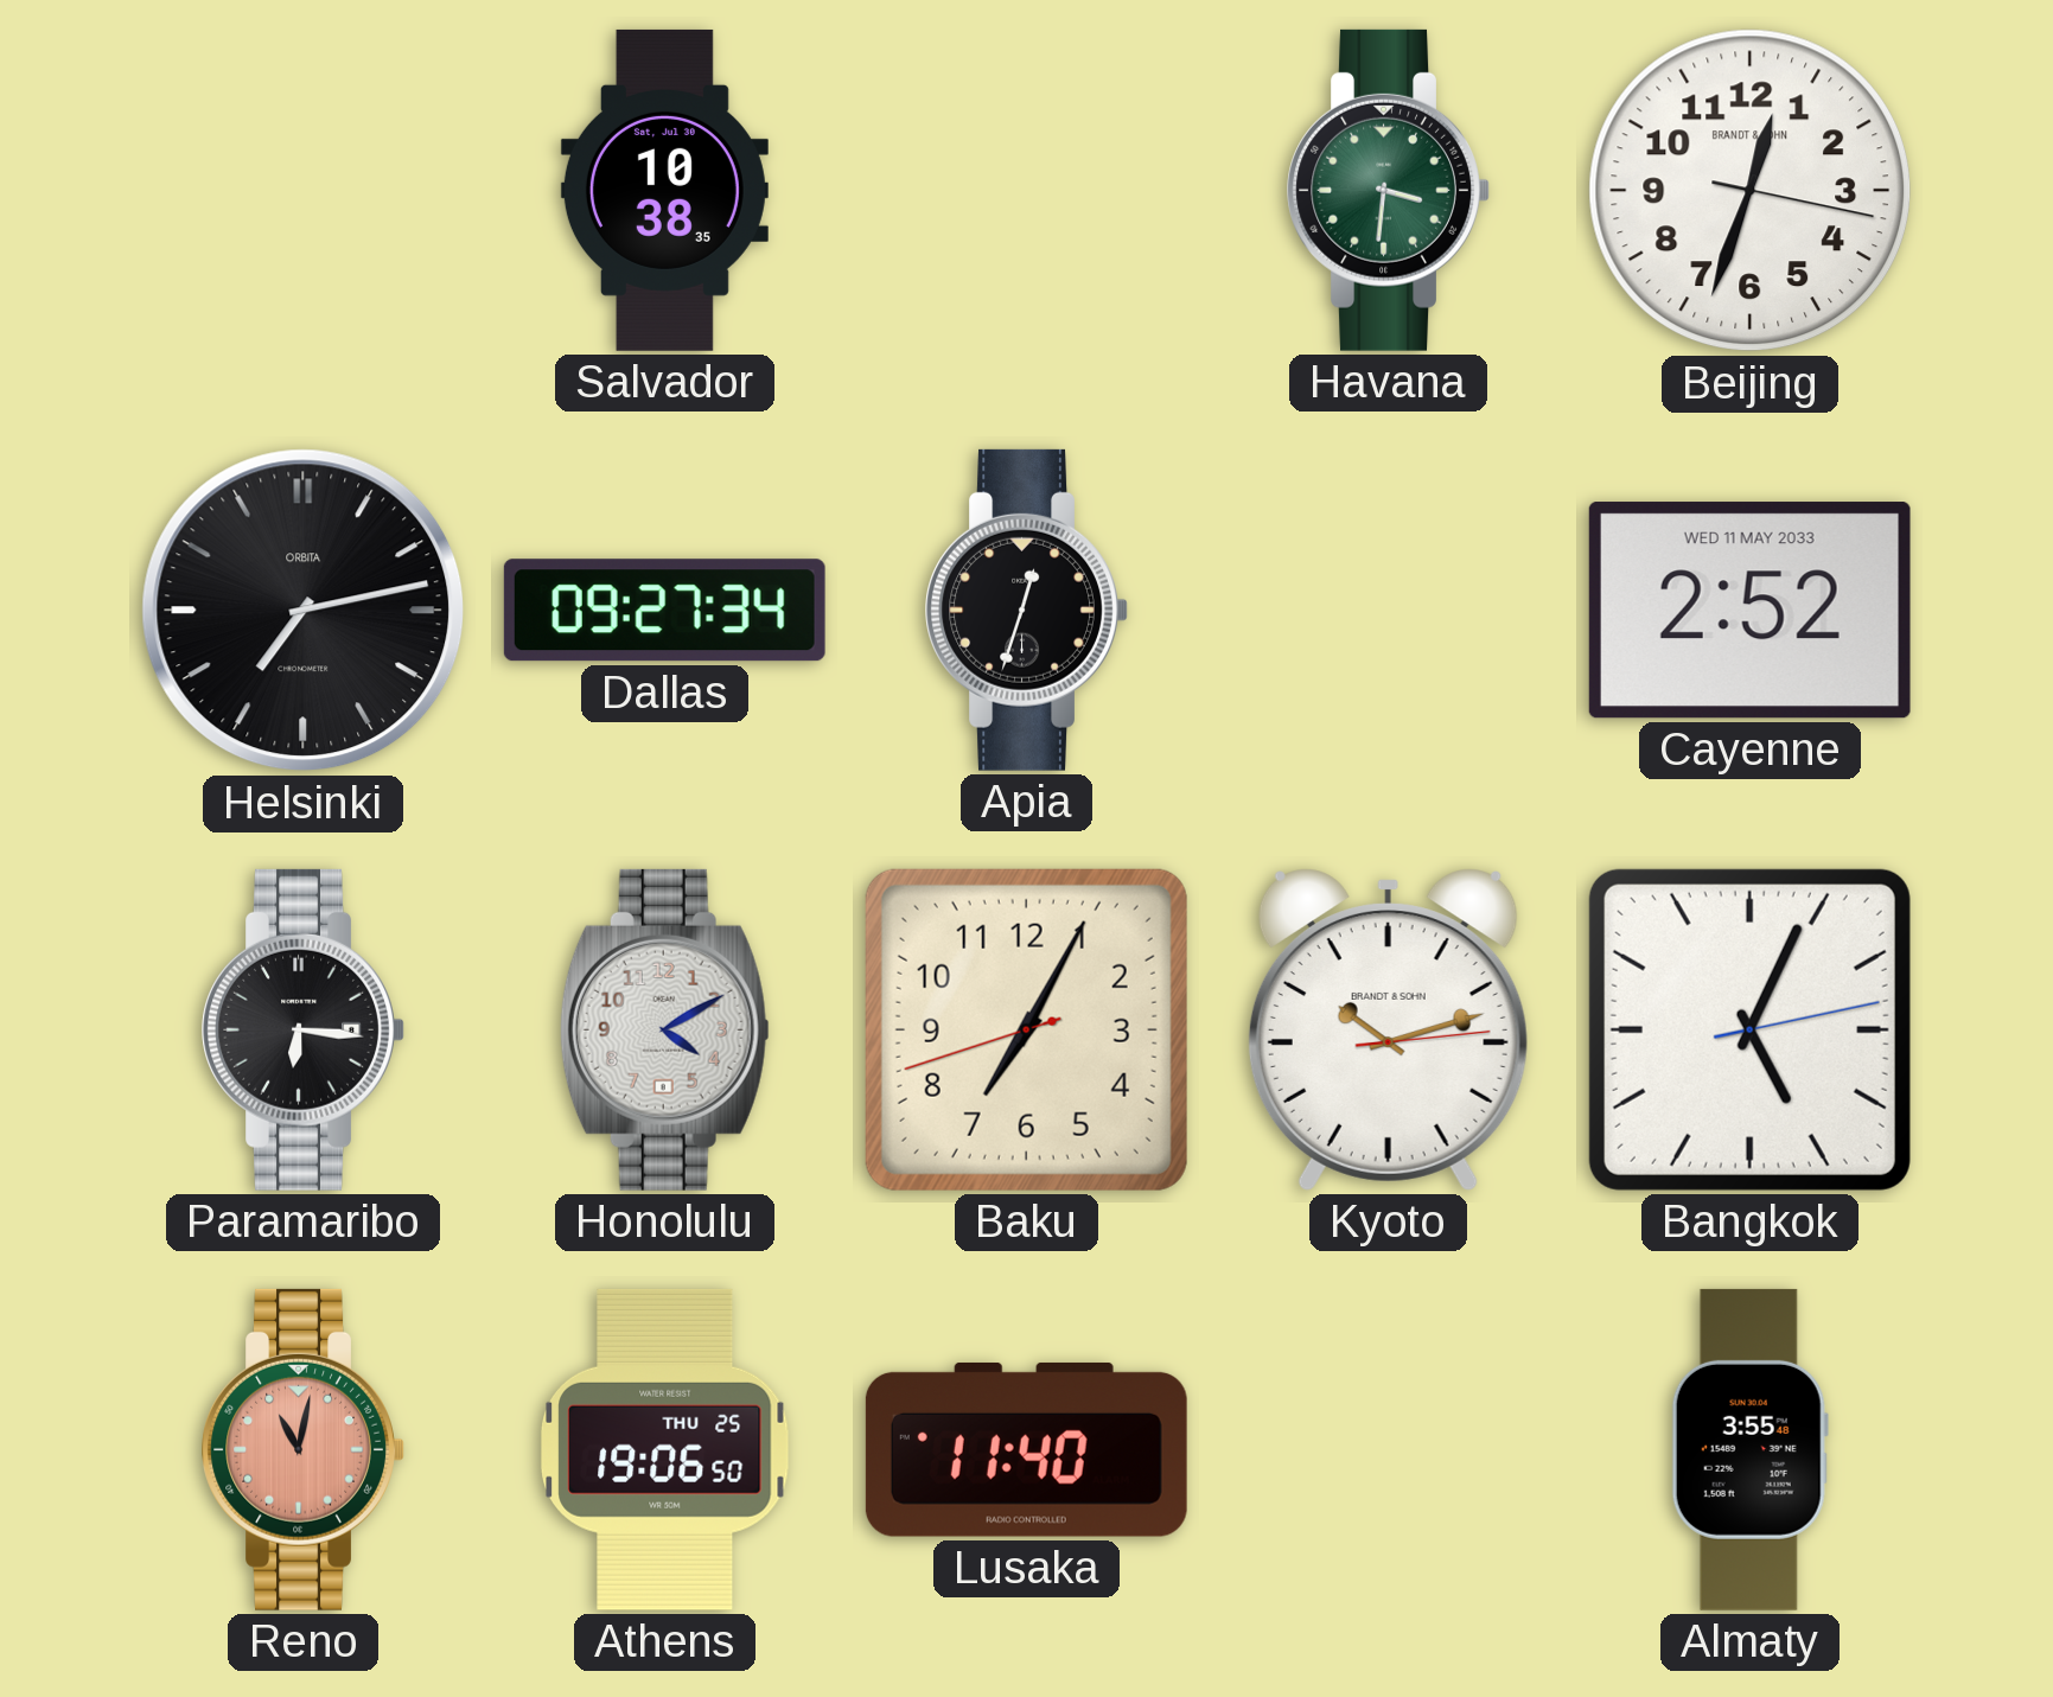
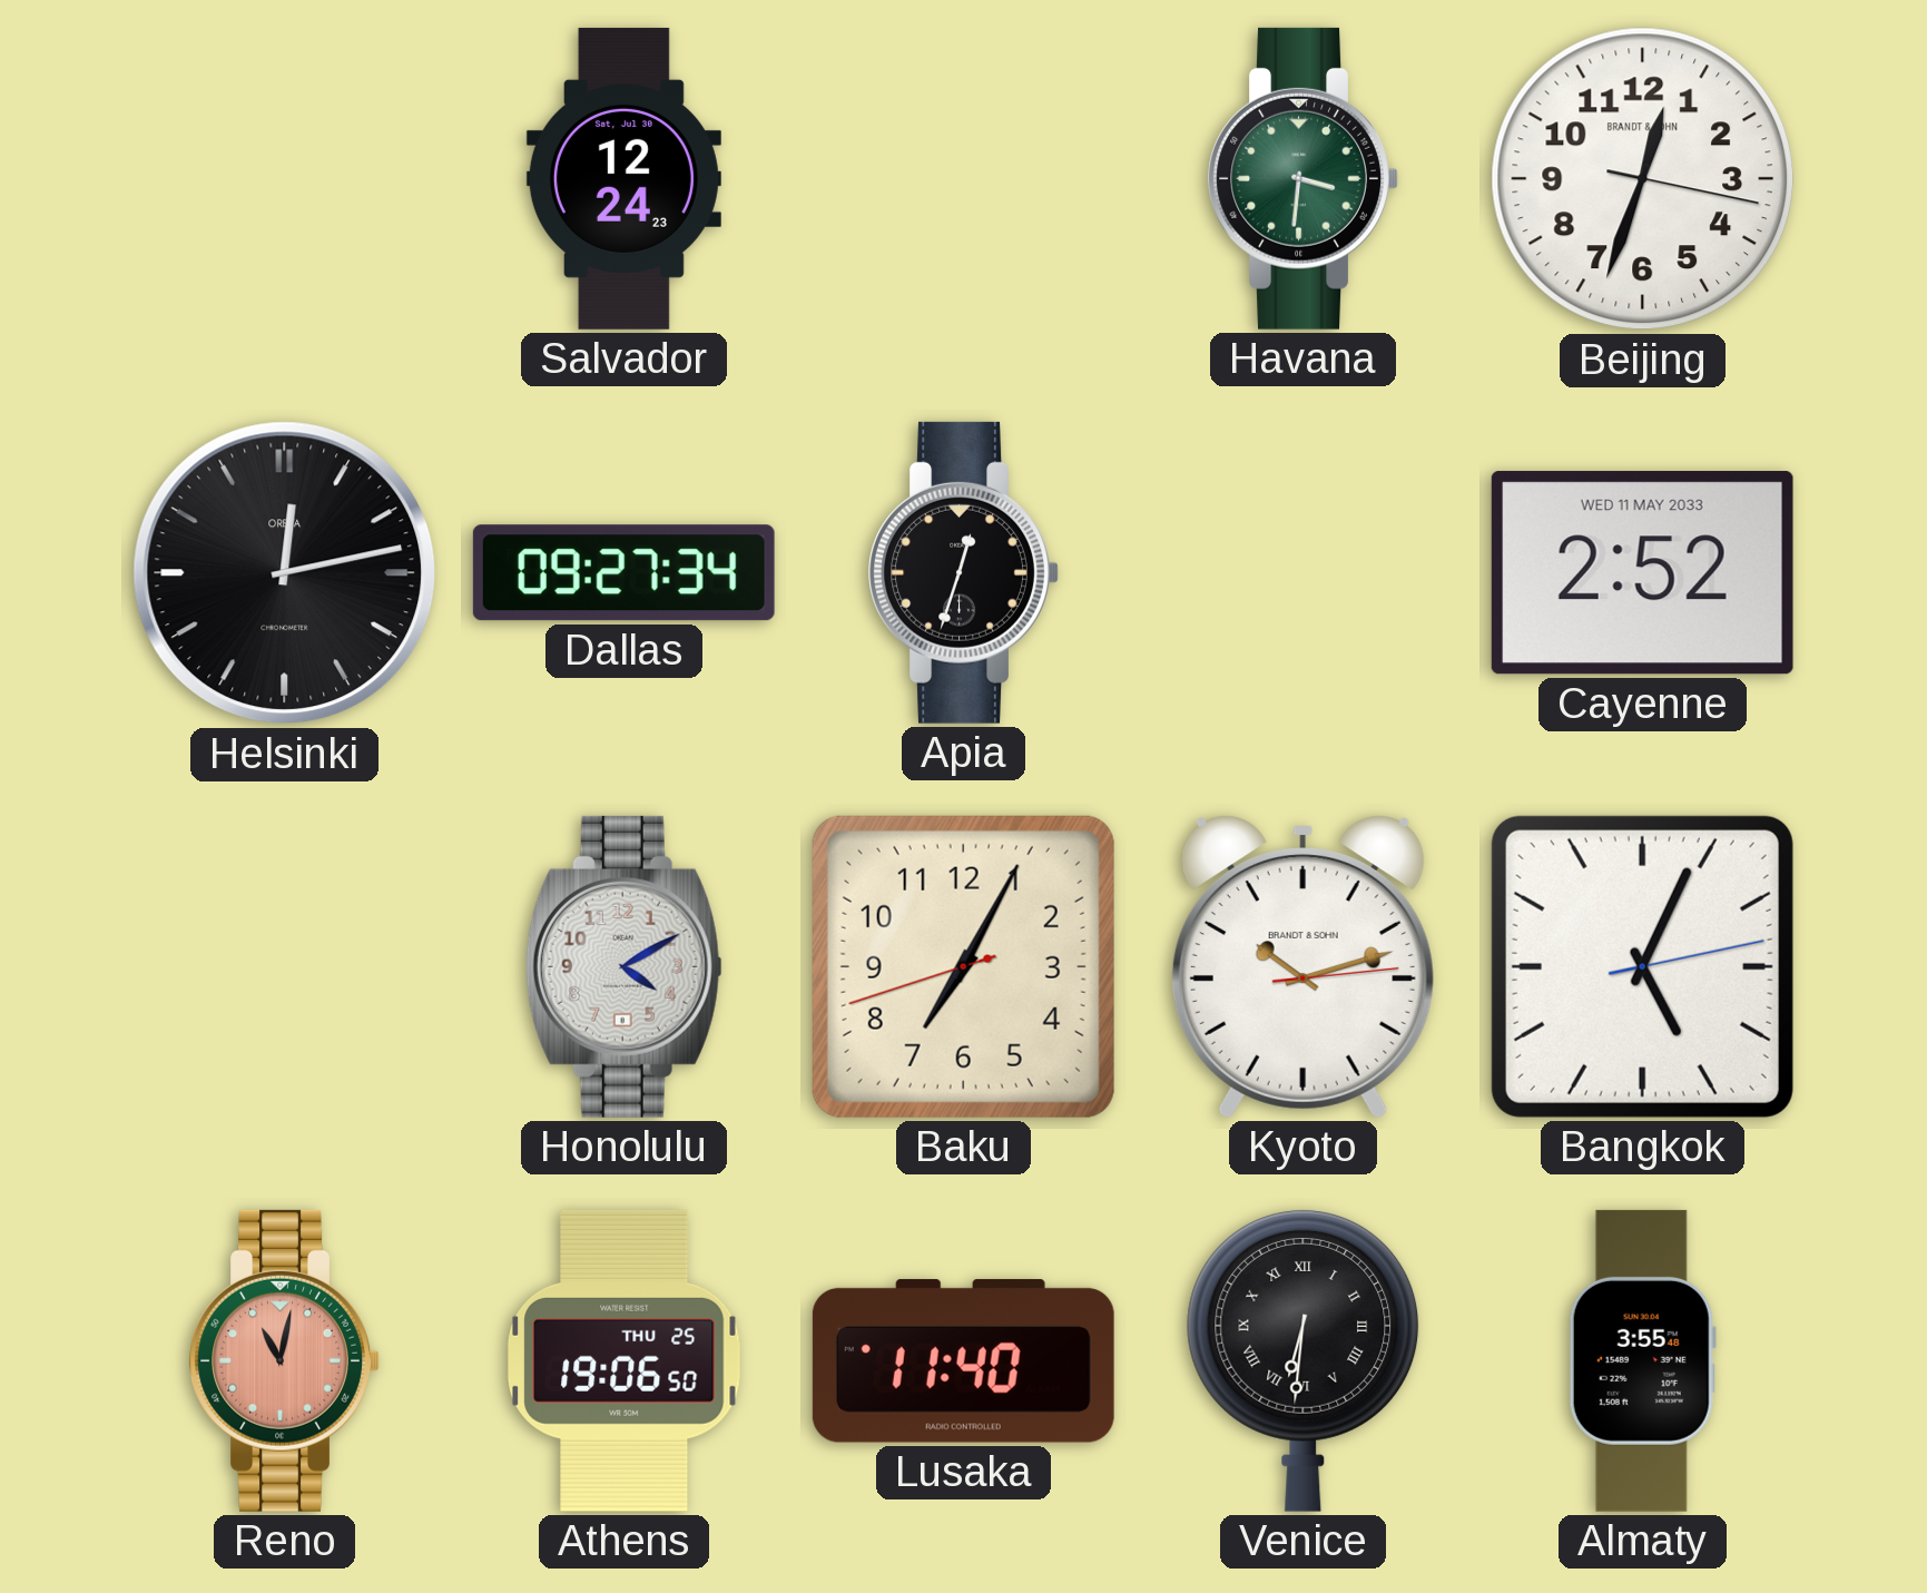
Salvador: 10:38 -> 12:24
Helsinki: 7:13 -> 12:13
Paramaribo: 6:16 -> none
Venice: none -> 6:31
